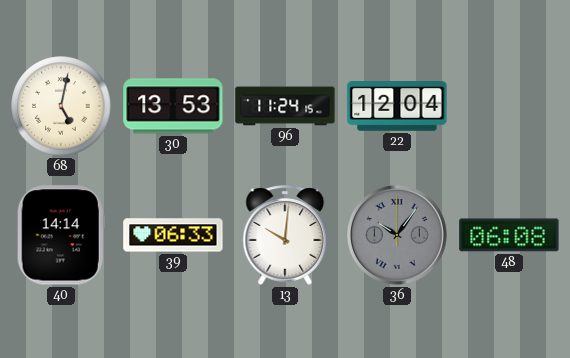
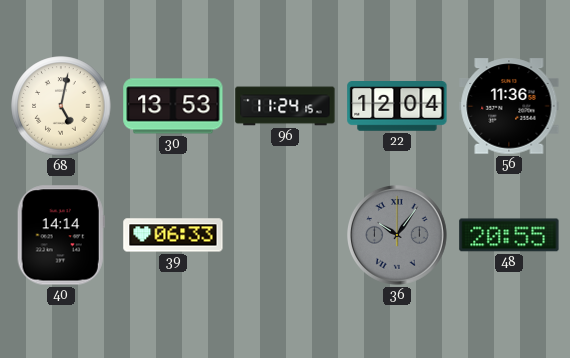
56: none -> 11:36
13: 10:01 -> none
48: 06:08 -> 20:55
